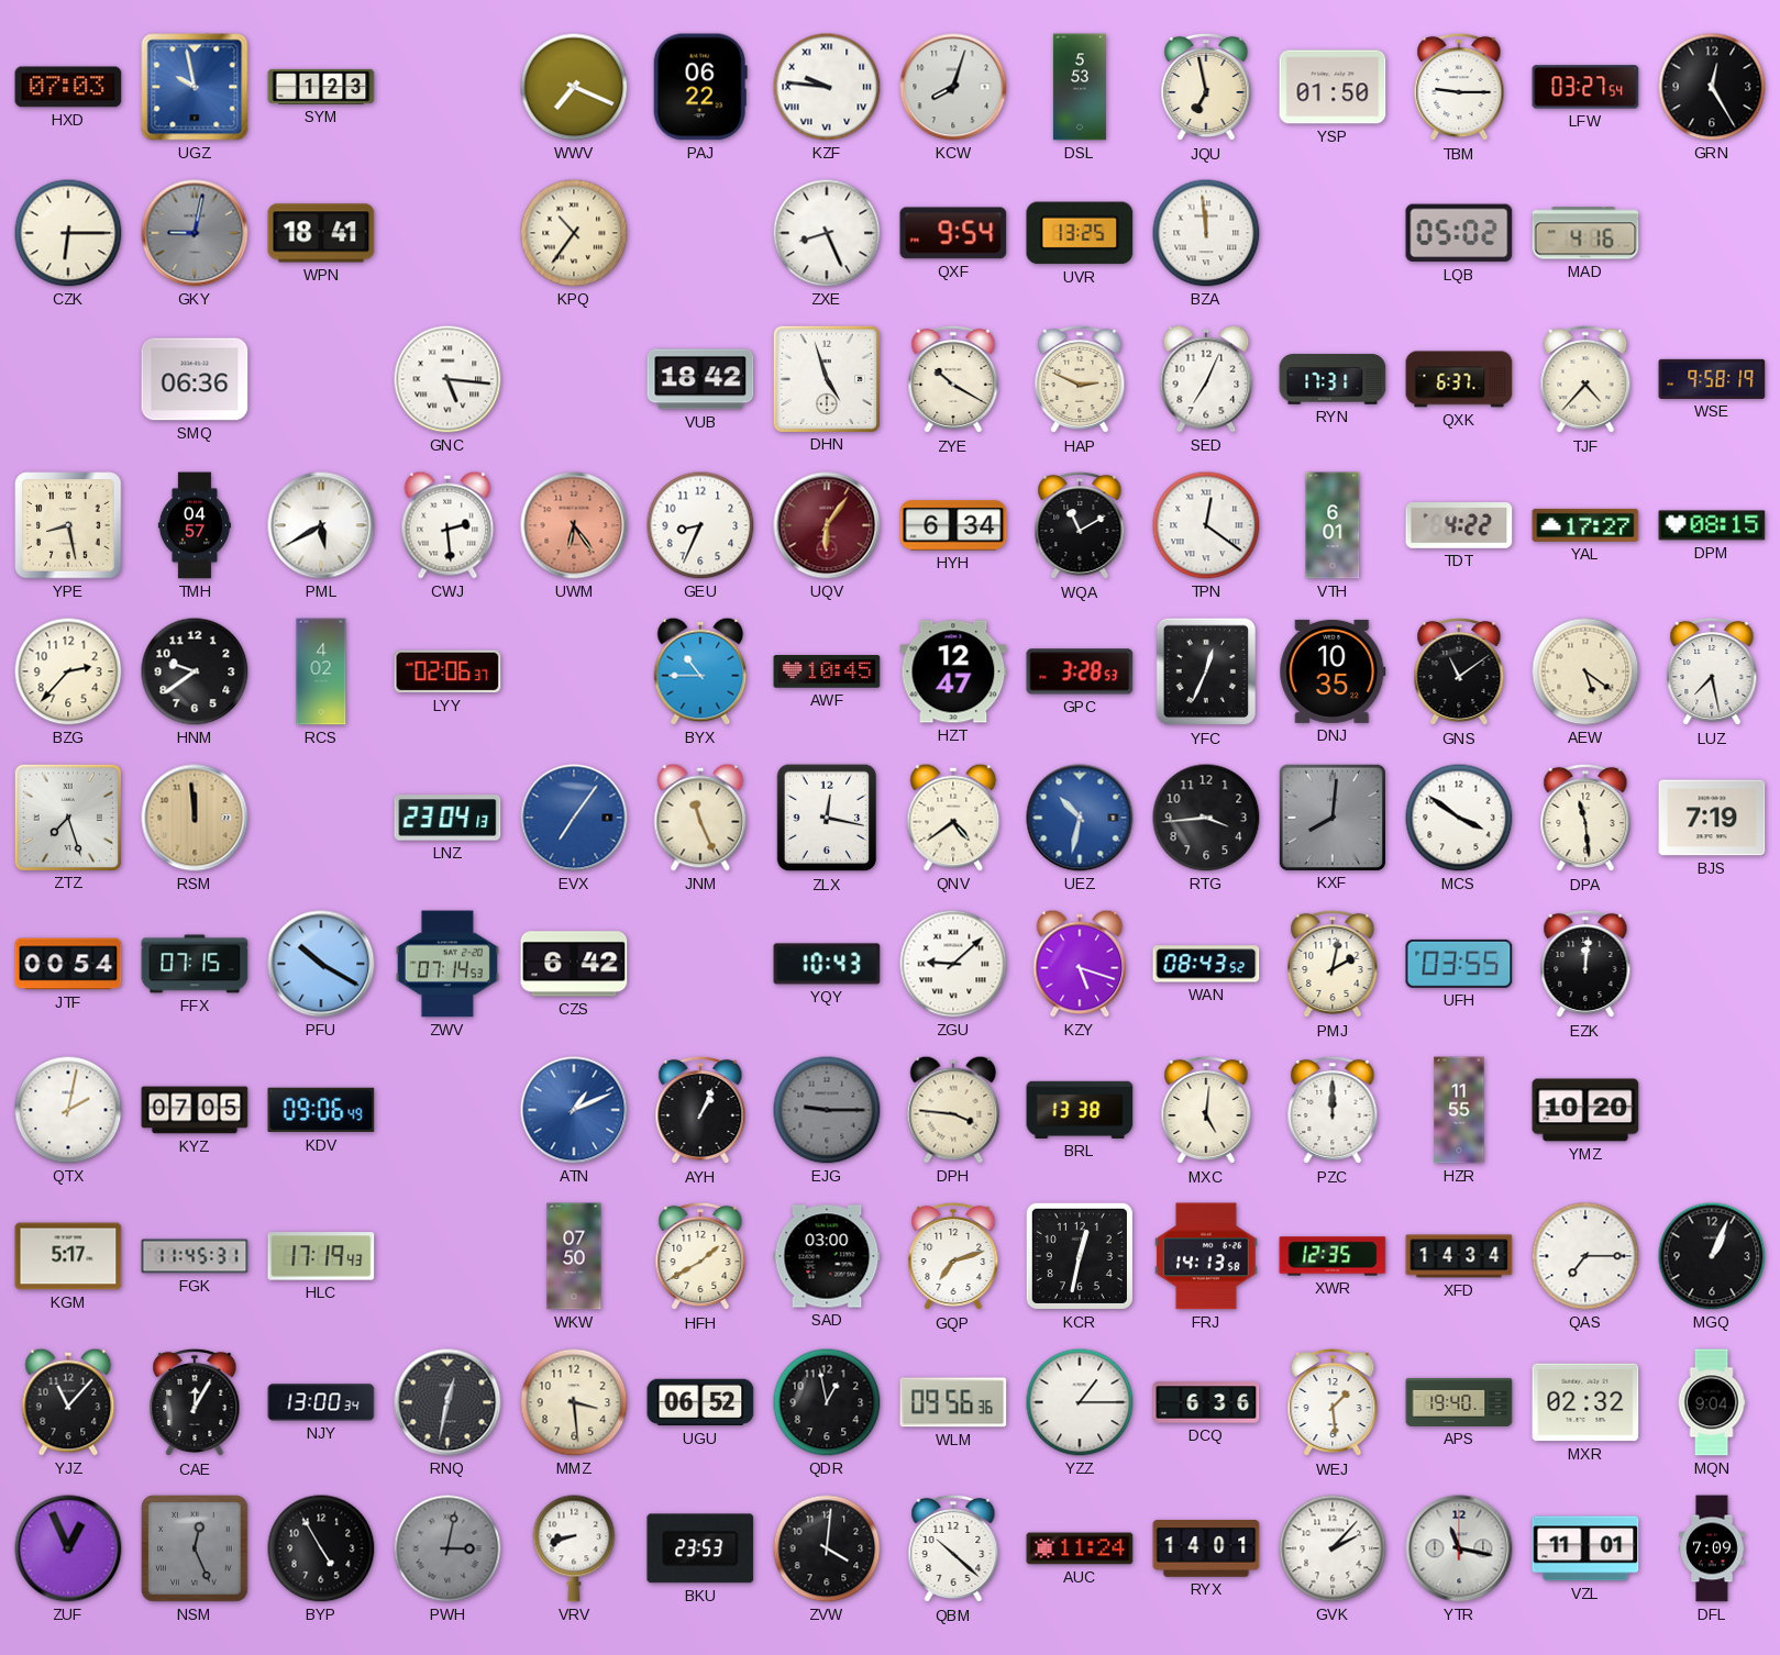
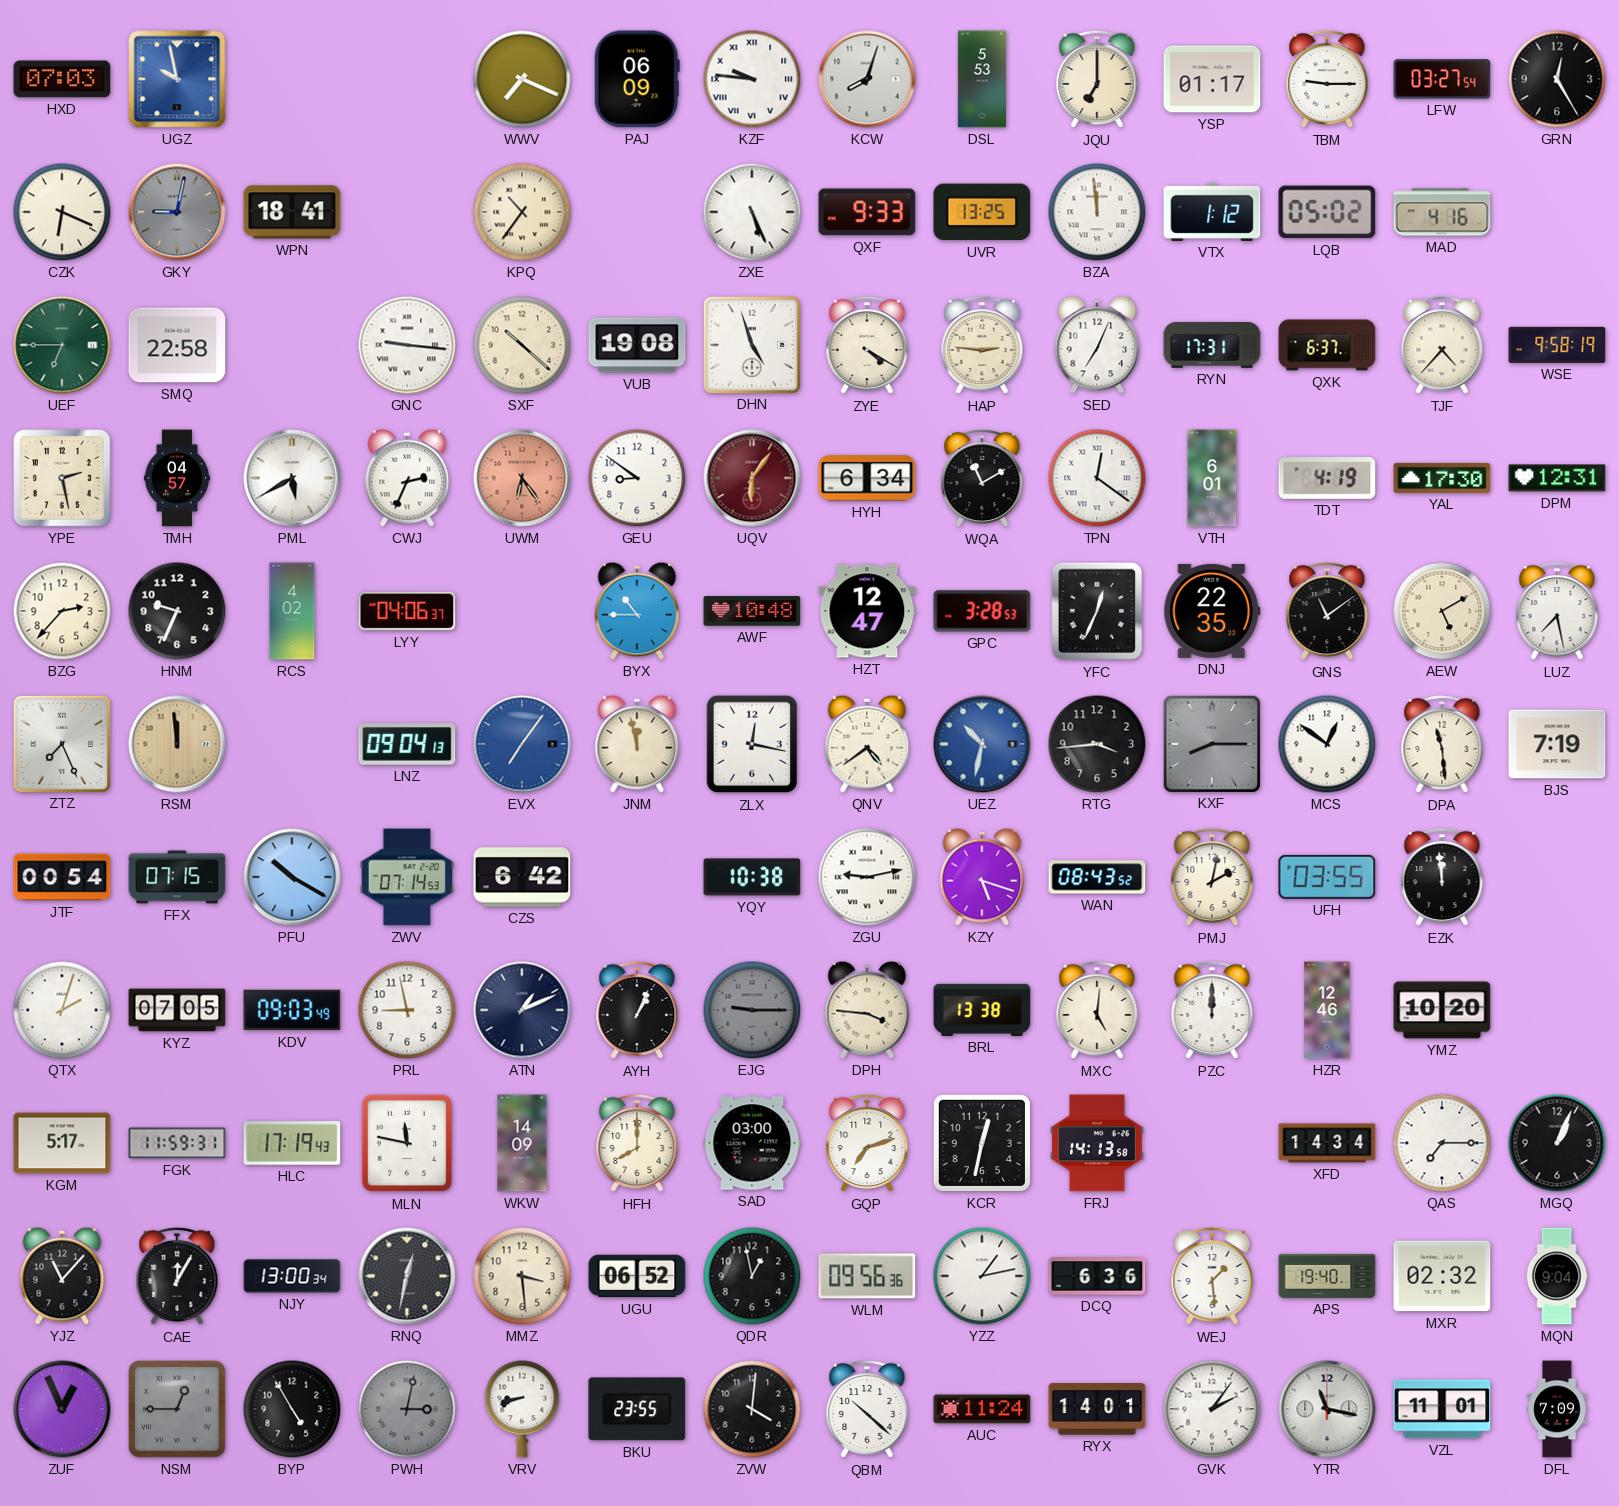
SYM: 1:23 -> none
PAJ: 06:22 -> 06:09
JQU: 6:58 -> 7:00
YSP: 01:50 -> 01:17
CZK: 6:15 -> 6:19
ZXE: 8:26 -> 5:26
QXF: 9:54 -> 9:33
VTX: none -> 1:12
UEF: none -> 6:45
SMQ: 06:36 -> 22:58
GNC: 5:16 -> 9:16
SXF: none -> 10:22
VUB: 18:42 -> 19:08
ZYE: 10:20 -> 4:20
HAP: 2:49 -> 2:46
YPE: 8:28 -> 2:28
CWJ: 2:29 -> 2:34
GEU: 8:34 -> 8:51
TDT: 4:22 -> 4:19
YAL: 17:27 -> 17:30
DPM: 08:15 -> 12:31
HNM: 9:39 -> 9:34
LYY: 02:06 -> 04:06
AWF: 10:45 -> 10:48
DNJ: 10:35 -> 22:35
AEW: 5:21 -> 5:10
ZTZ: 7:27 -> 7:26
LNZ: 23:04 -> 09:04
JNM: 11:26 -> 11:58
KXF: 8:01 -> 8:15
MCS: 3:51 -> 12:51
YQY: 10:43 -> 10:38
ZGU: 9:08 -> 9:13
EZK: 12:01 -> 11:59
QTX: 2:02 -> 2:03
KDV: 09:06 -> 09:03
PRL: none -> 8:58
ATN dial: blue -> navy
HZR: 11:55 -> 12:46
FGK: 11:45 -> 11:59
MLN: none -> 11:47
WKW: 07:50 -> 14:09
HFH: 1:40 -> 8:00
XWR: 12:35 -> none
YZZ: 1:15 -> 1:13
NSM: 12:26 -> 12:45
BKU: 23:53 -> 23:55
GVK: 2:07 -> 2:06
